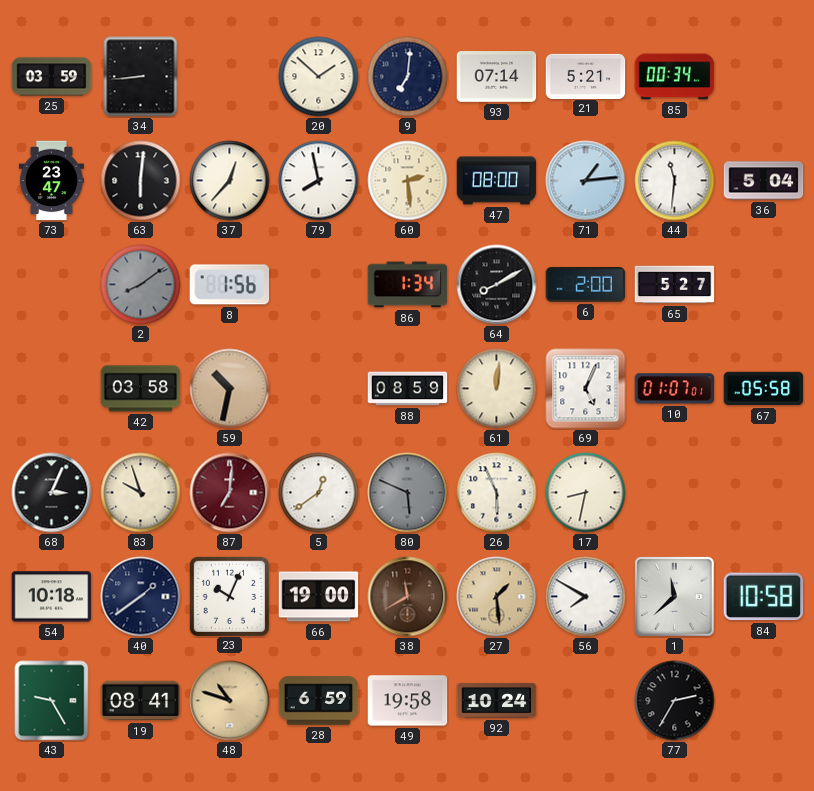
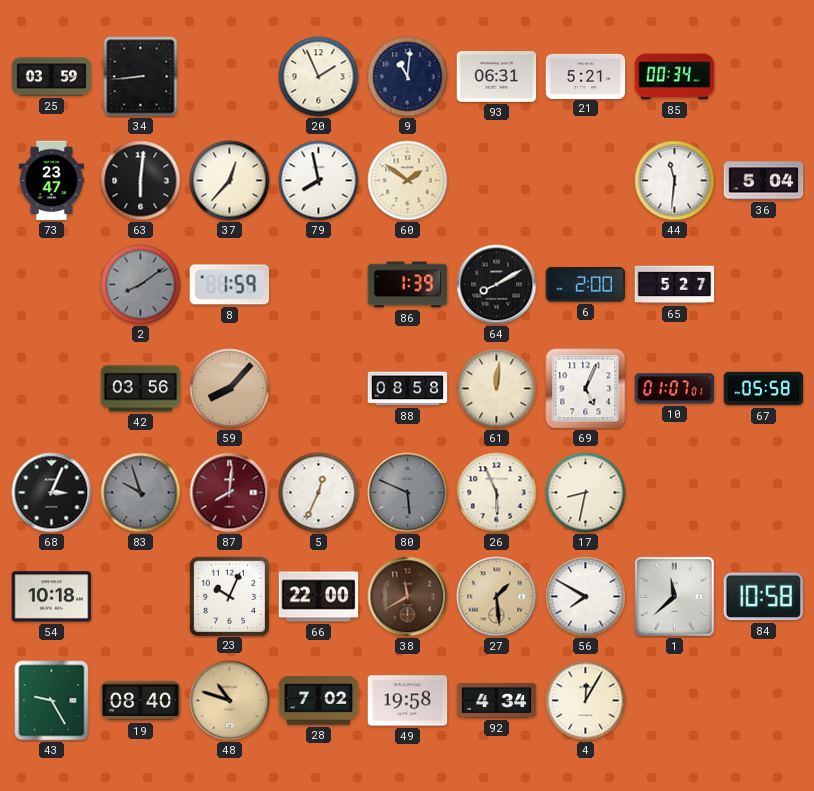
20: 1:52 -> 1:56
9: 7:01 -> 11:01
93: 07:14 -> 06:31
60: 2:29 -> 1:51
47: 08:00 -> none
71: 1:14 -> none
8: 1:56 -> 1:59
86: 1:34 -> 1:39
42: 03:58 -> 03:56
59: 10:32 -> 8:07
88: 08:59 -> 08:58
83 dial: cream -> grey
87: 7:01 -> 8:01
5: 12:39 -> 12:34
40: 1:39 -> none
66: 19:00 -> 22:00
19: 08:41 -> 08:40
28: 6:59 -> 7:02
92: 10:24 -> 4:34
4: none -> 12:05
77: 2:35 -> none
